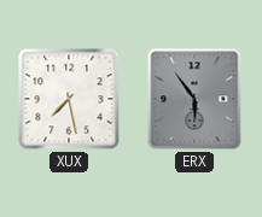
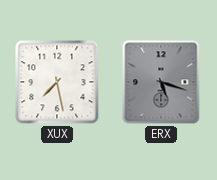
ERX: 5:54 -> 5:18
